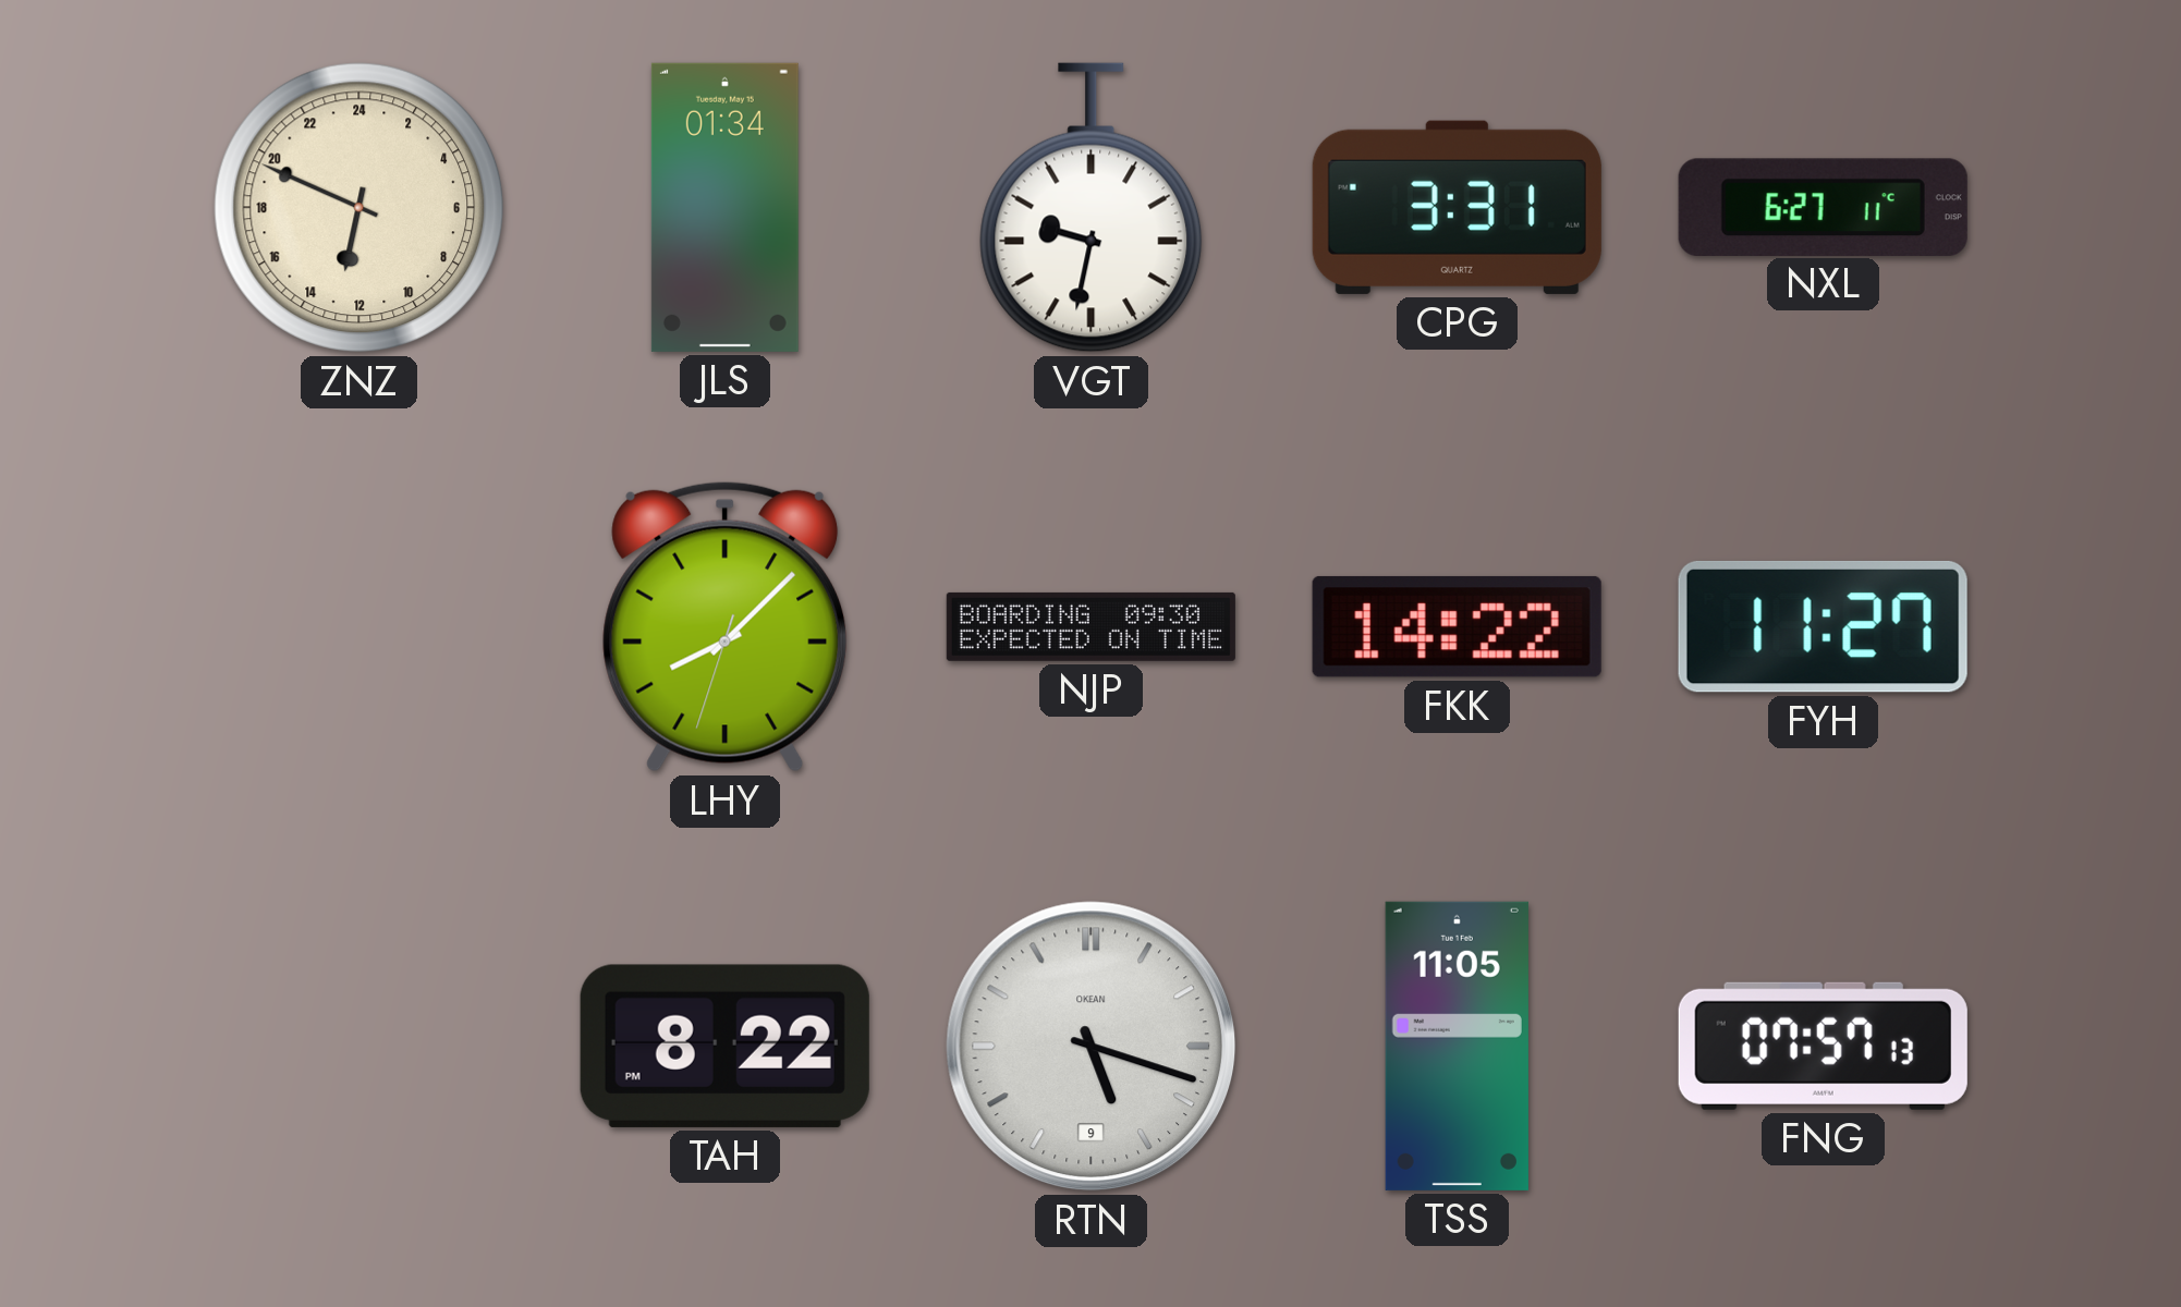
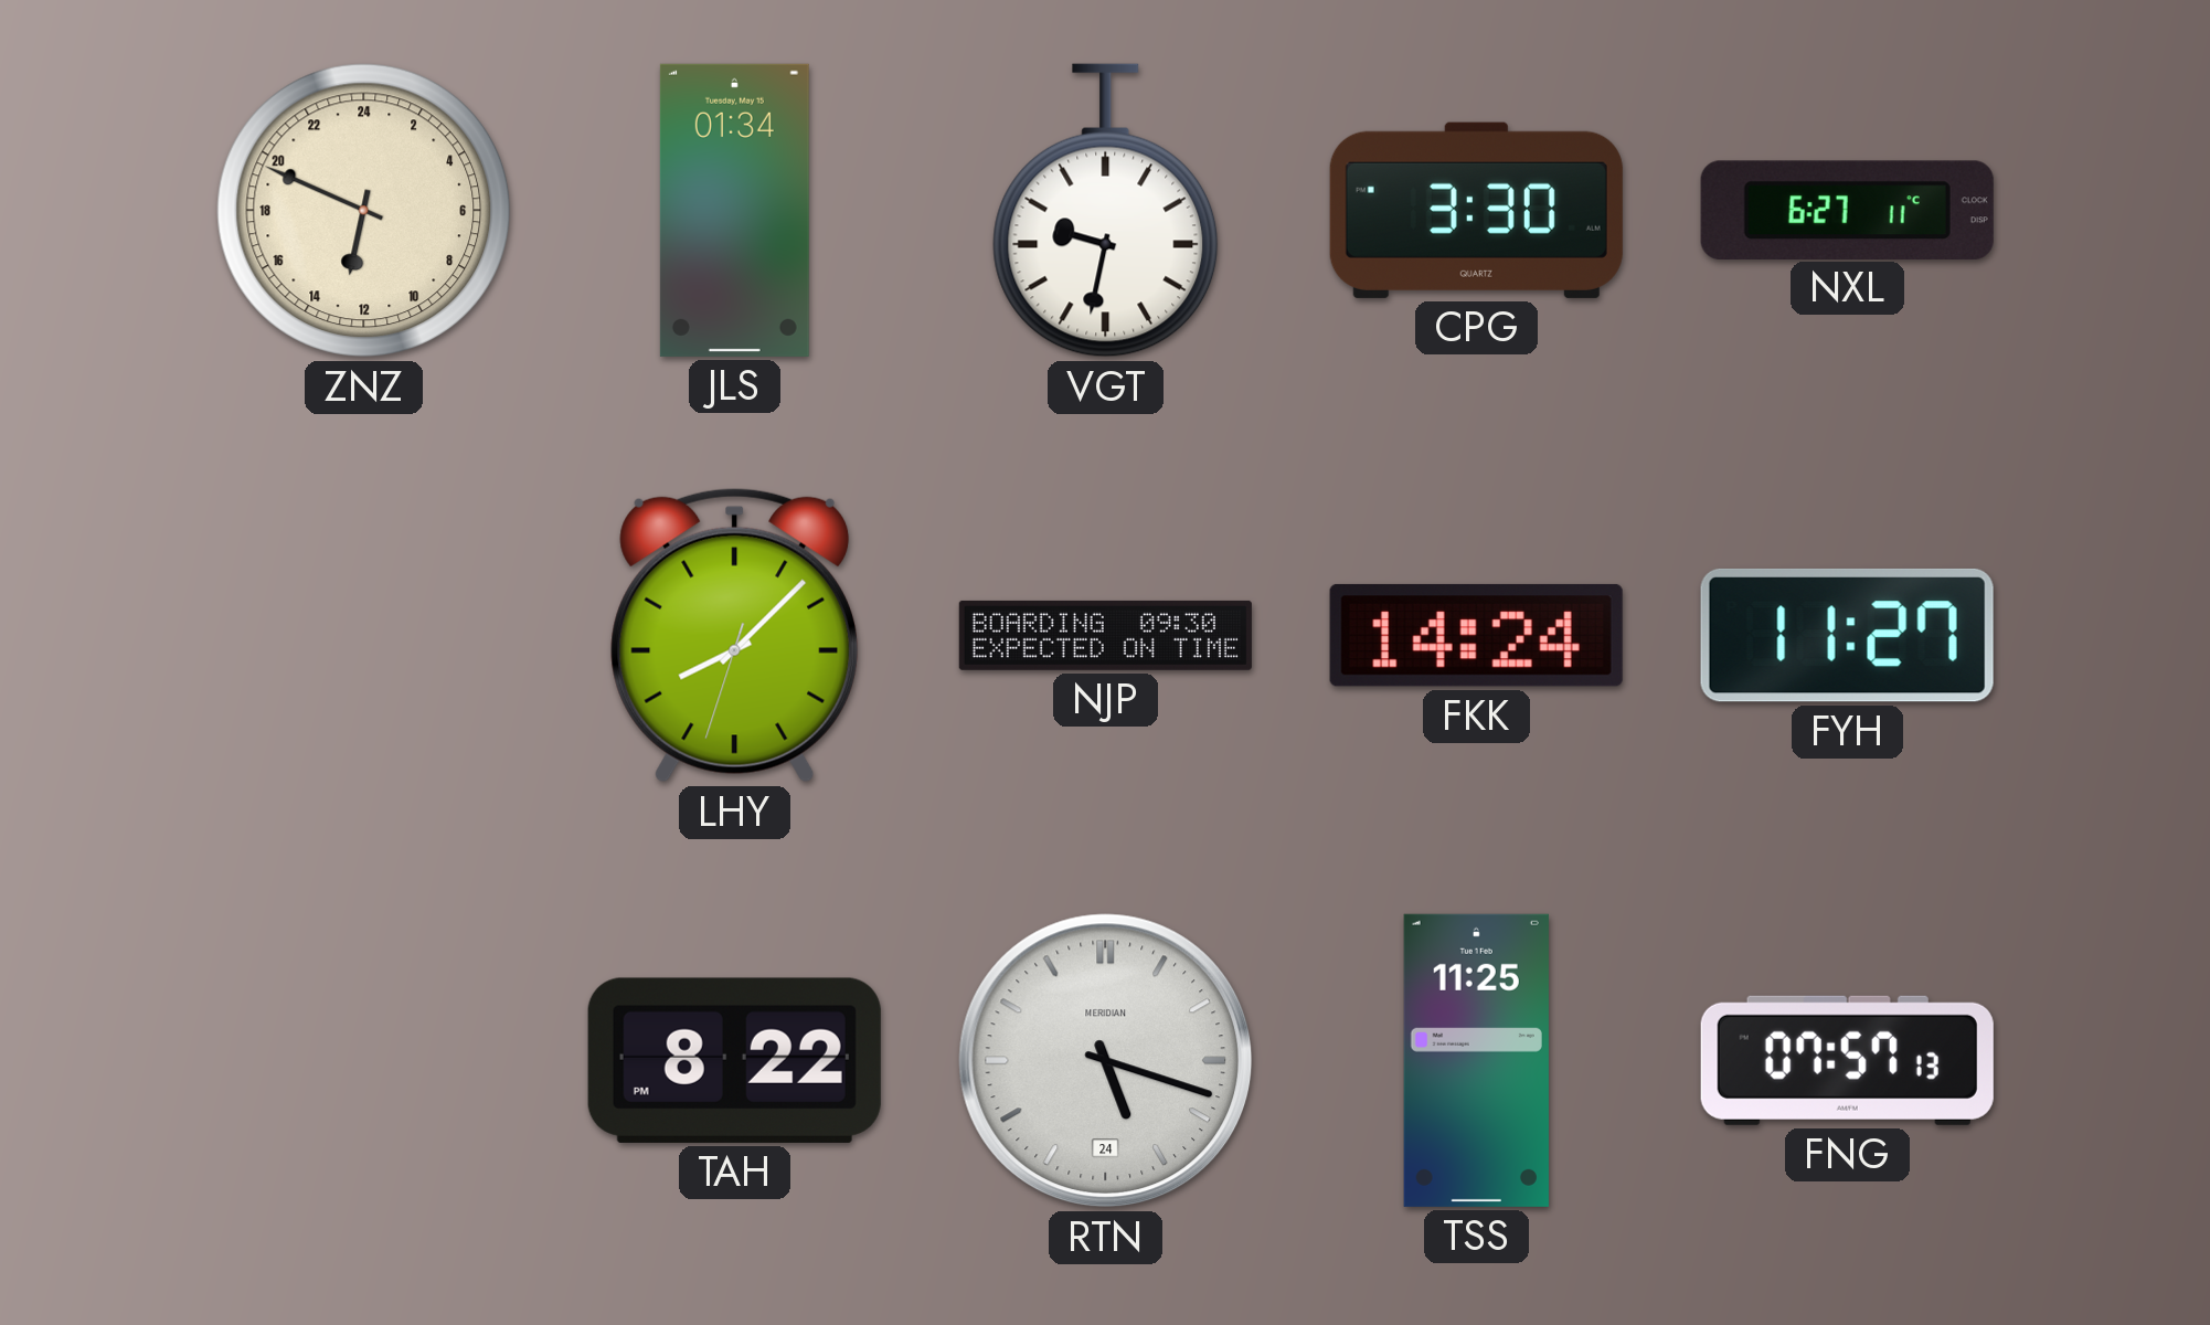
CPG: 3:31 -> 3:30
FKK: 14:22 -> 14:24
RTN date: 9 -> 24
RTN brand: OKEAN -> MERIDIAN
TSS: 11:05 -> 11:25
